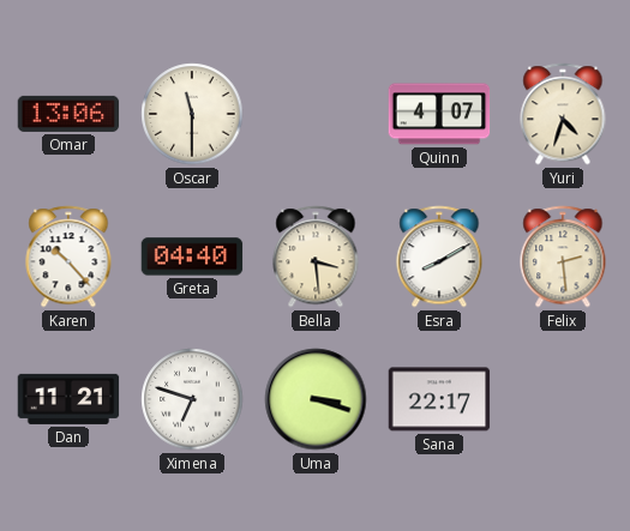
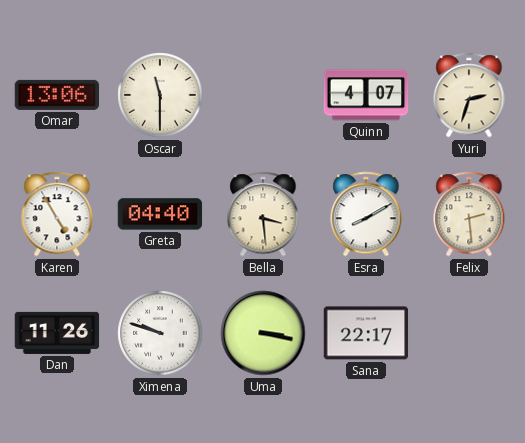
Yuri: 4:33 -> 2:33
Karen: 10:23 -> 4:55
Dan: 11:21 -> 11:26
Ximena: 6:48 -> 9:48
Uma: 3:18 -> 3:17
